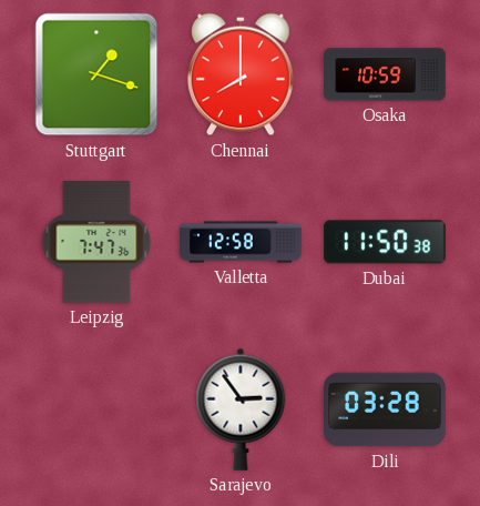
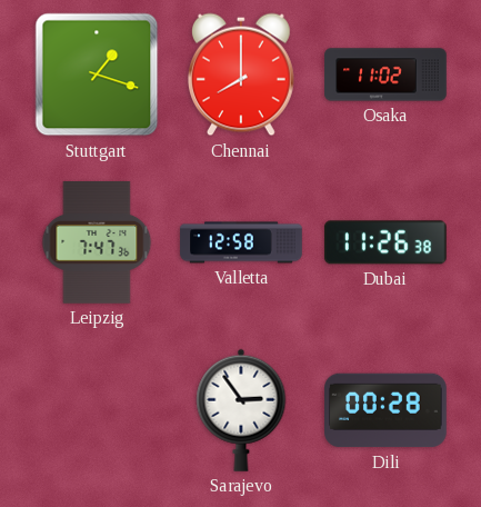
Osaka: 10:59 -> 11:02
Dubai: 11:50 -> 11:26
Dili: 03:28 -> 00:28
